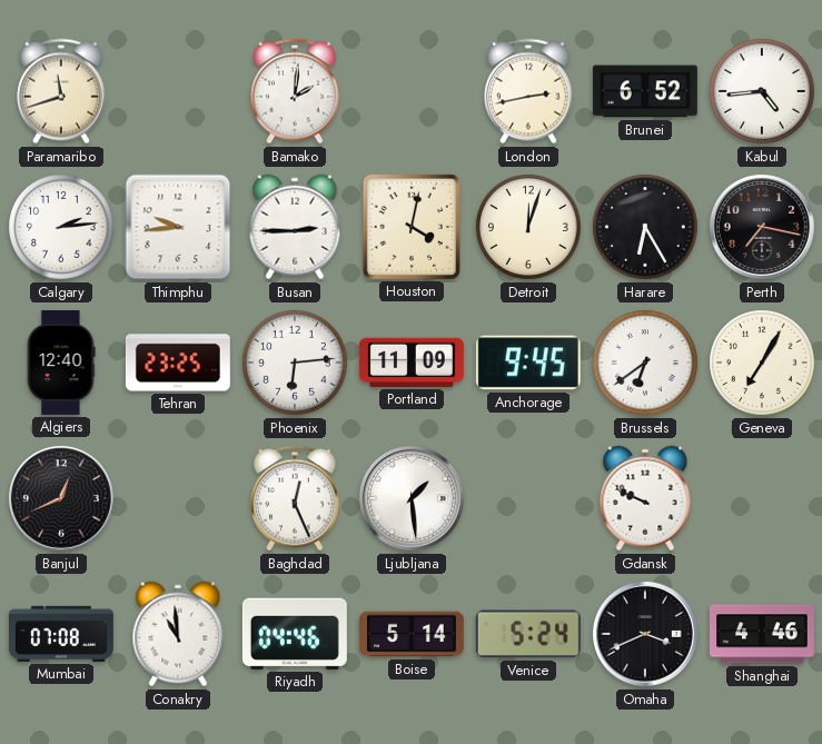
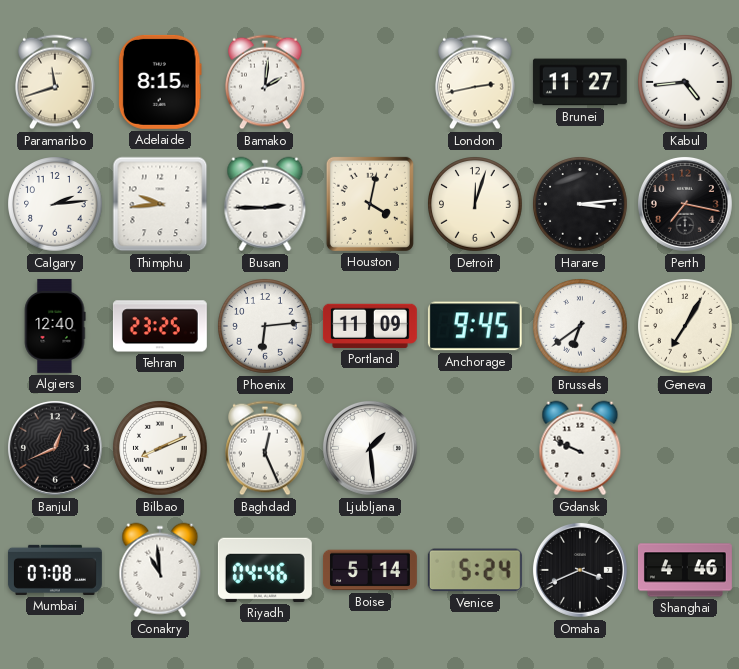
Adelaide: none -> 8:15
Brunei: 6:52 -> 11:27
Harare: 6:25 -> 3:14
Bilbao: none -> 8:11
